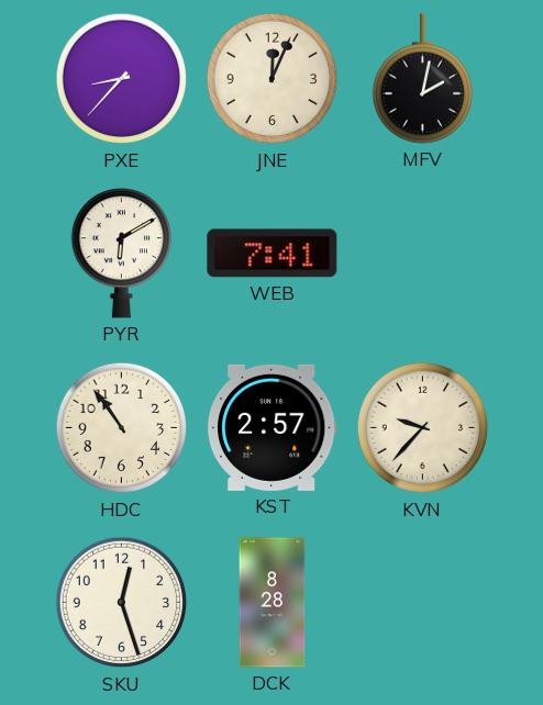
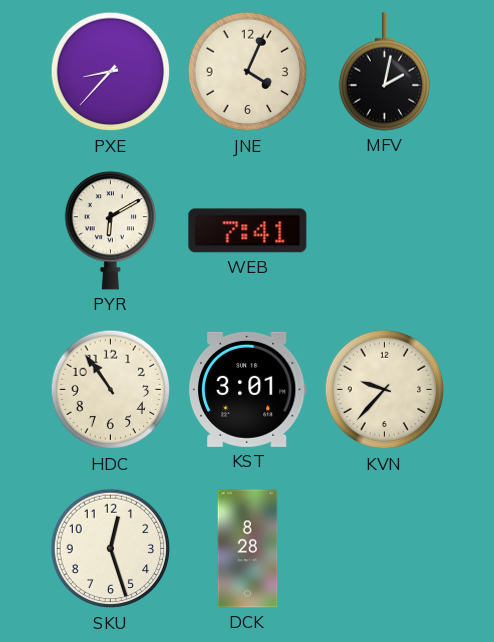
JNE: 12:04 -> 4:04
KST: 2:57 -> 3:01
